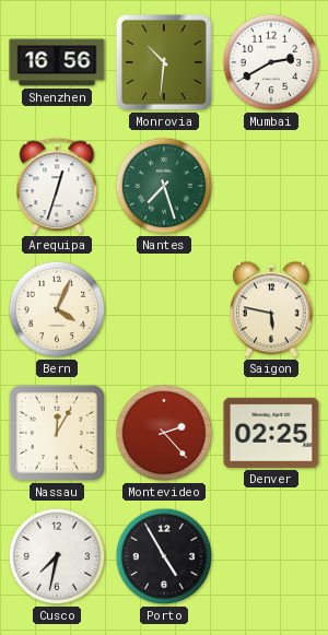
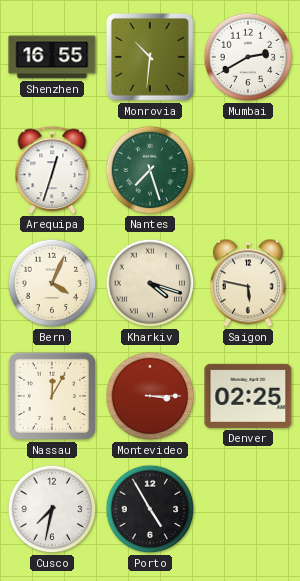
Shenzhen: 16:56 -> 16:55
Kharkiv: none -> 4:18
Montevideo: 2:23 -> 3:15
